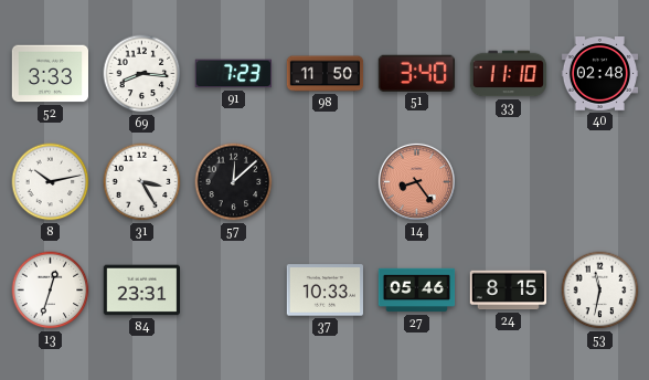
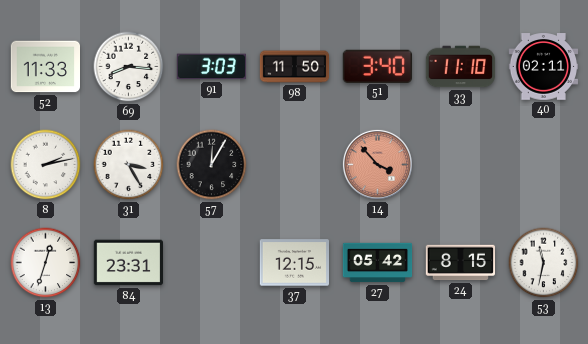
52: 3:33 -> 11:33
91: 7:23 -> 3:03
40: 02:48 -> 02:11
8: 10:13 -> 2:13
57: 12:08 -> 12:05
14: 8:24 -> 3:53
37: 10:33 -> 12:15
27: 05:46 -> 05:42
